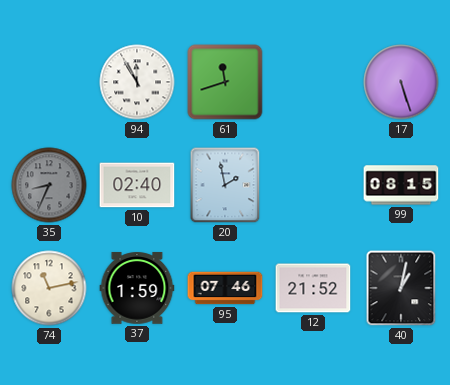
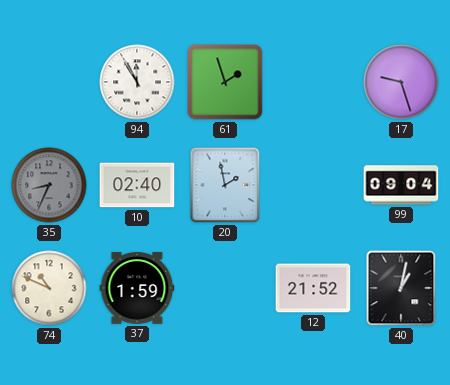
61: 11:42 -> 1:57
17: 5:27 -> 9:27
99: 08:15 -> 09:04
74: 11:13 -> 10:49
95: 07:46 -> none
